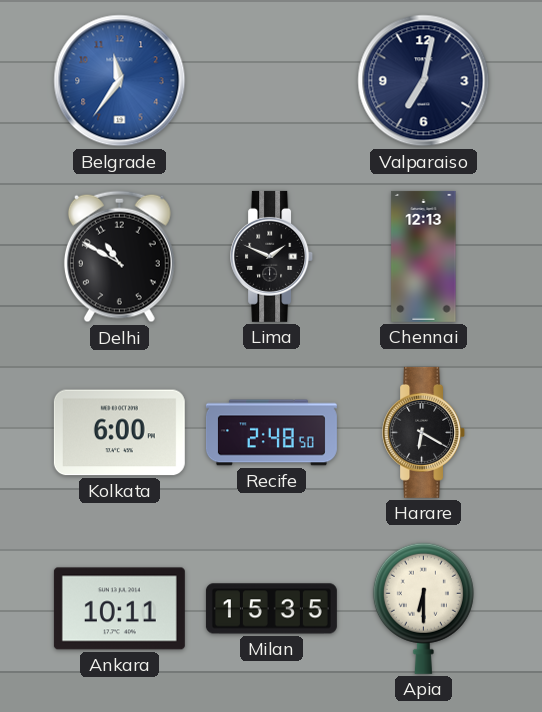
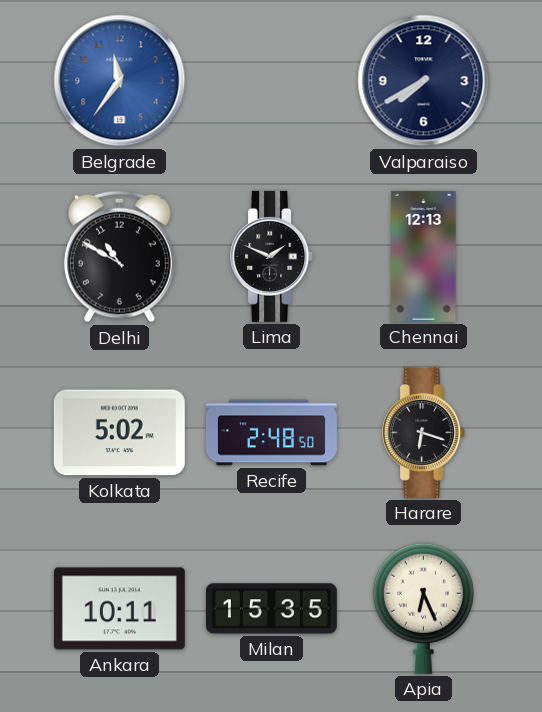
Valparaiso: 7:02 -> 7:40
Kolkata: 6:00 -> 5:02
Harare: 6:20 -> 6:18
Apia: 6:30 -> 6:26
